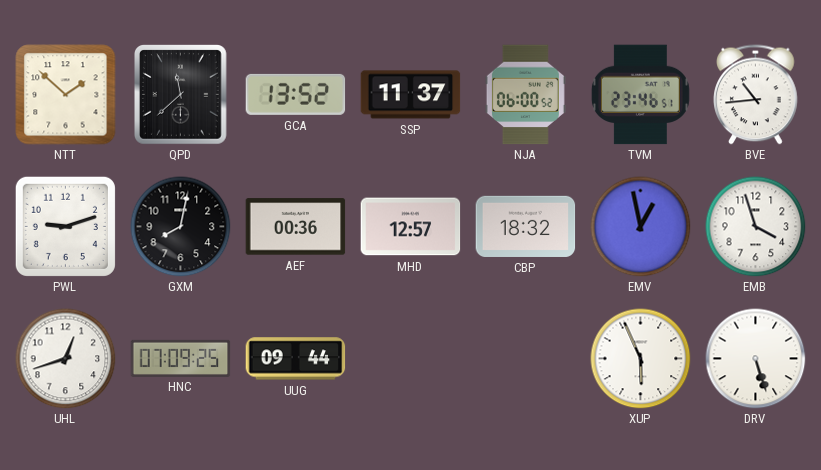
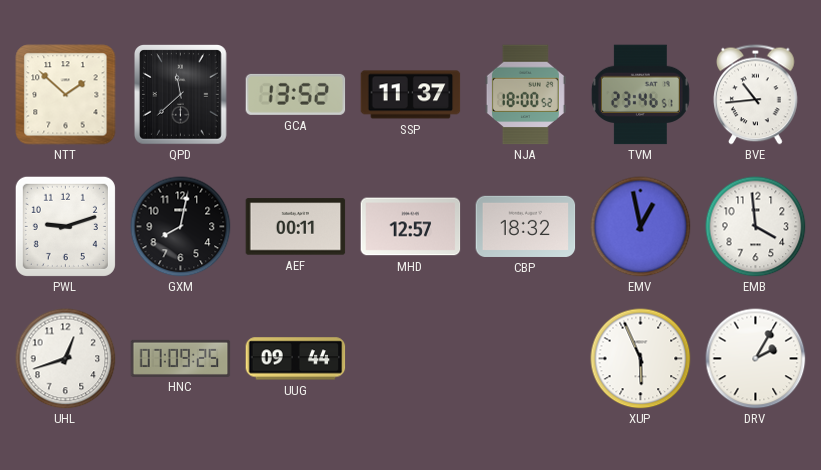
NJA: 06:00 -> 18:00
AEF: 00:36 -> 00:11
EMB: 3:57 -> 3:59
DRV: 5:27 -> 2:05
